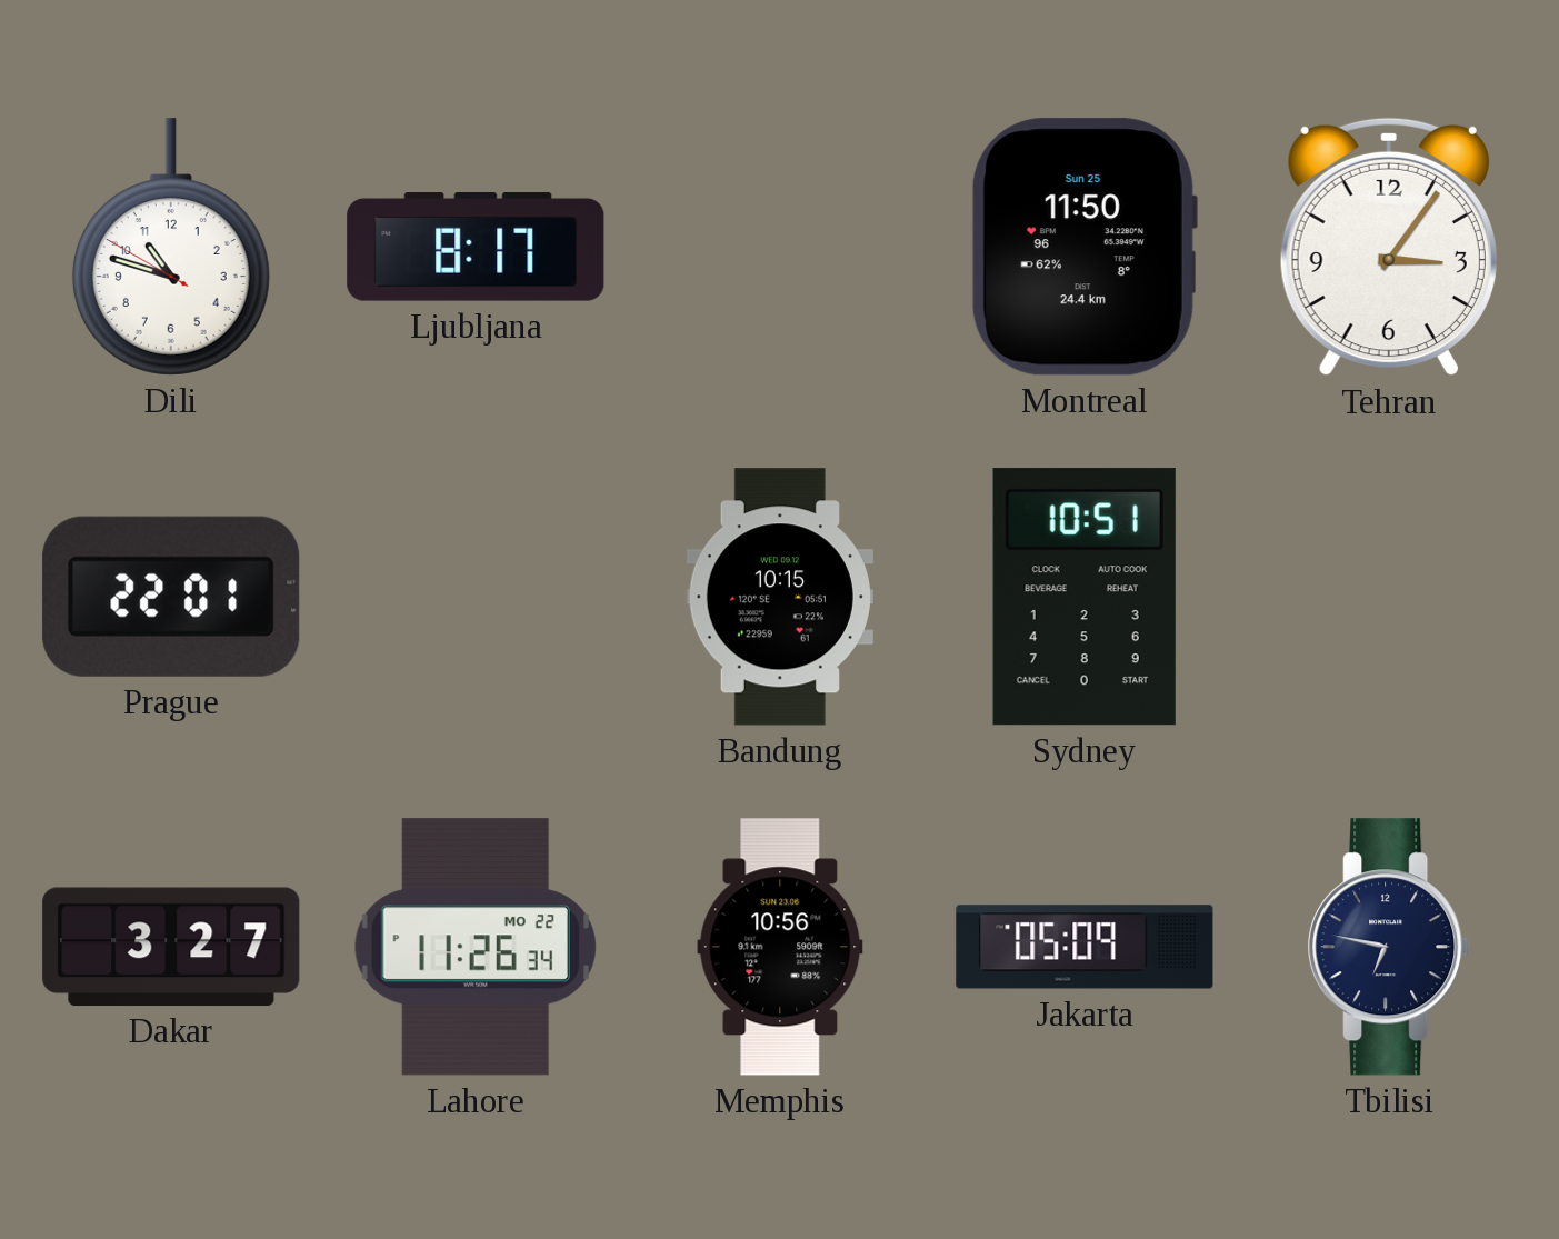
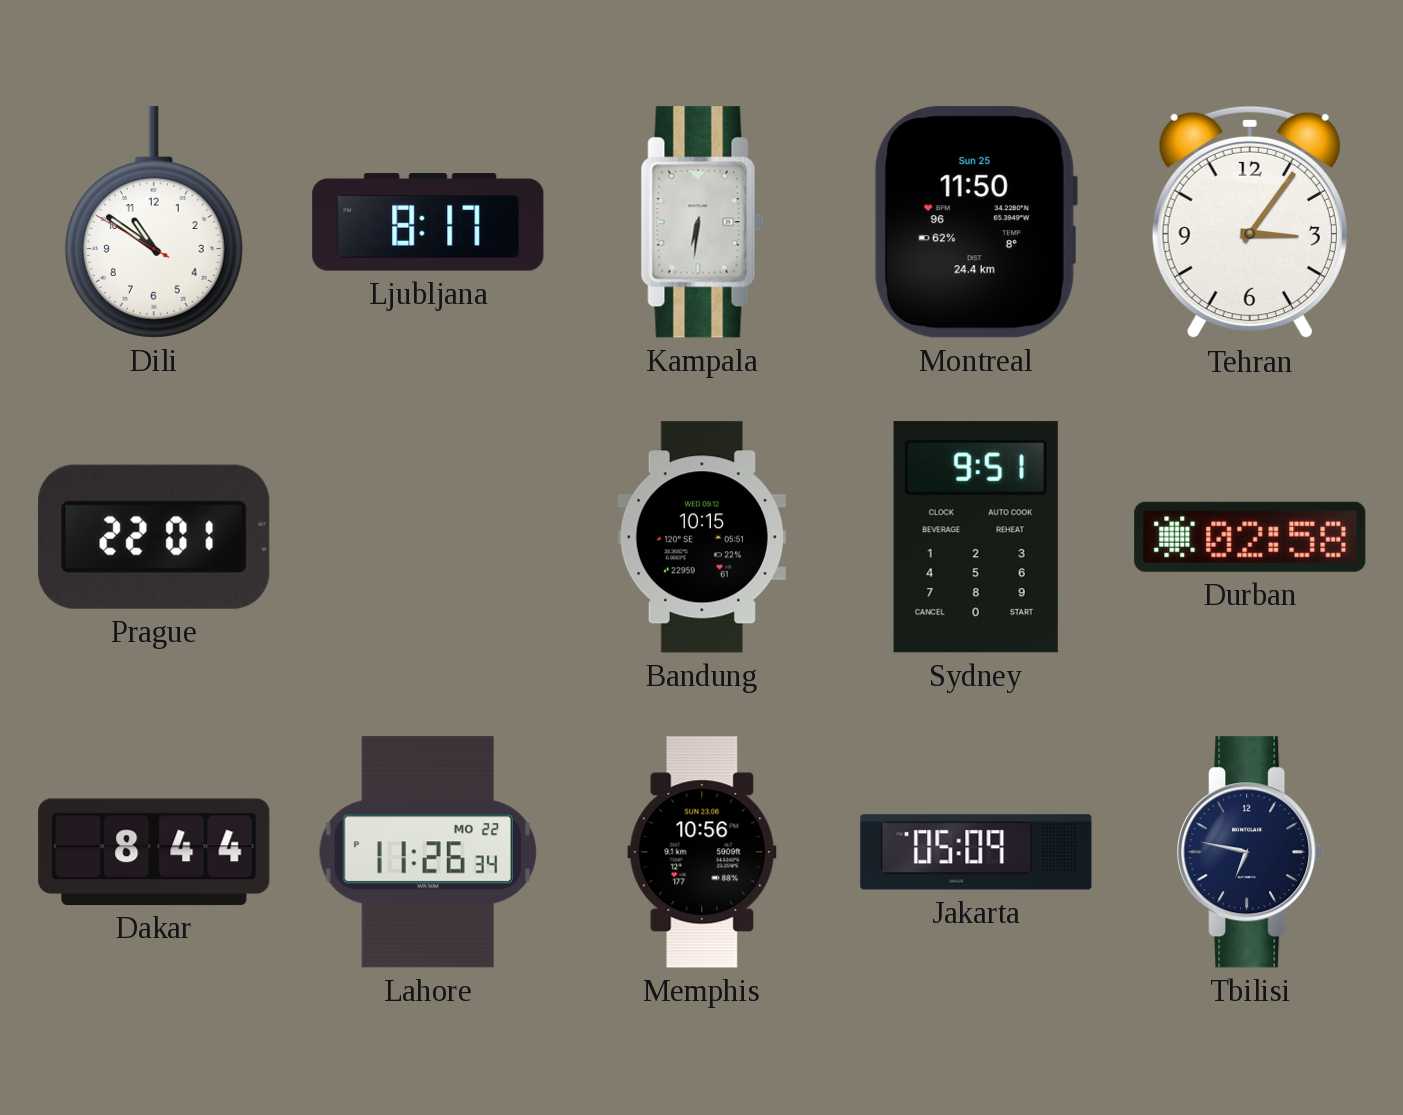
Dili: 10:47 -> 10:50
Kampala: none -> 6:31
Sydney: 10:51 -> 9:51
Durban: none -> 02:58
Dakar: 3:27 -> 8:44
